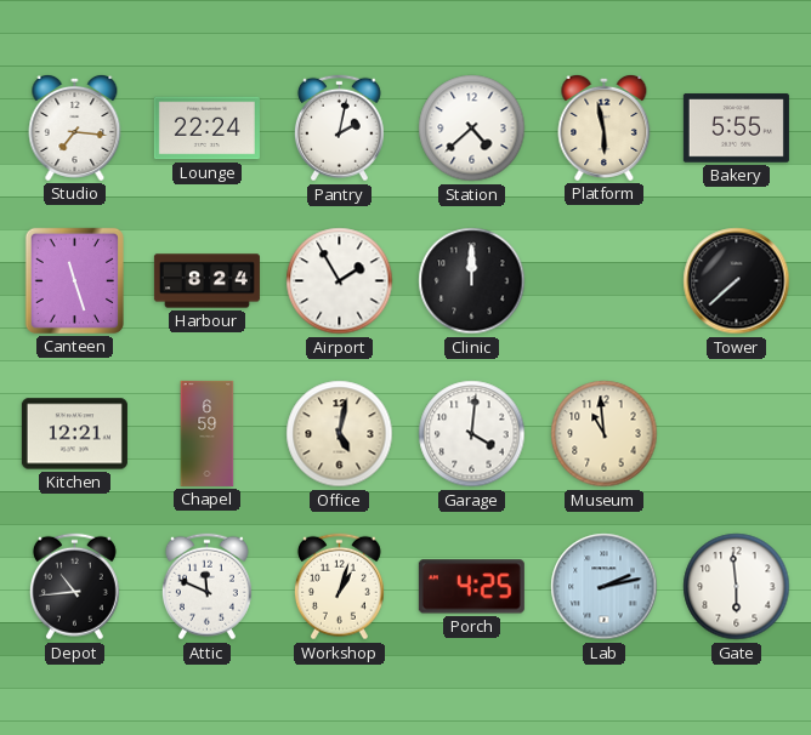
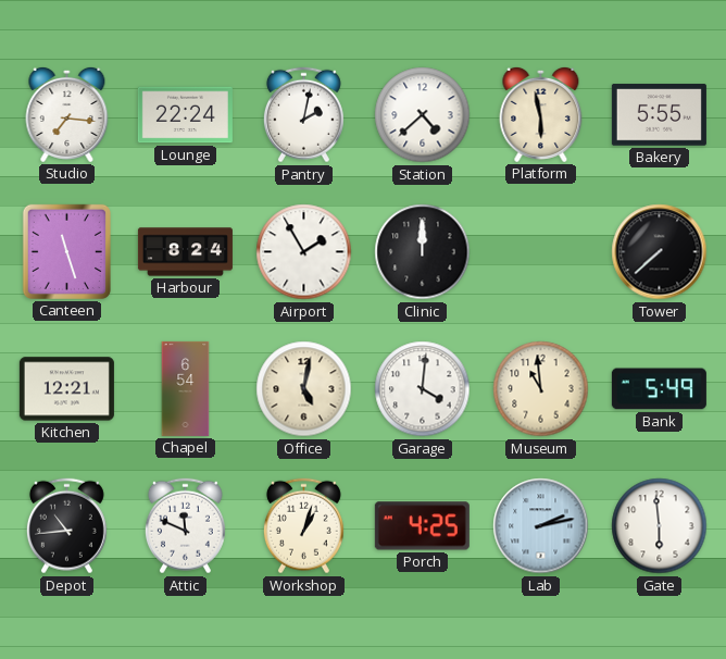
Chapel: 6:59 -> 6:54
Bank: none -> 5:49
